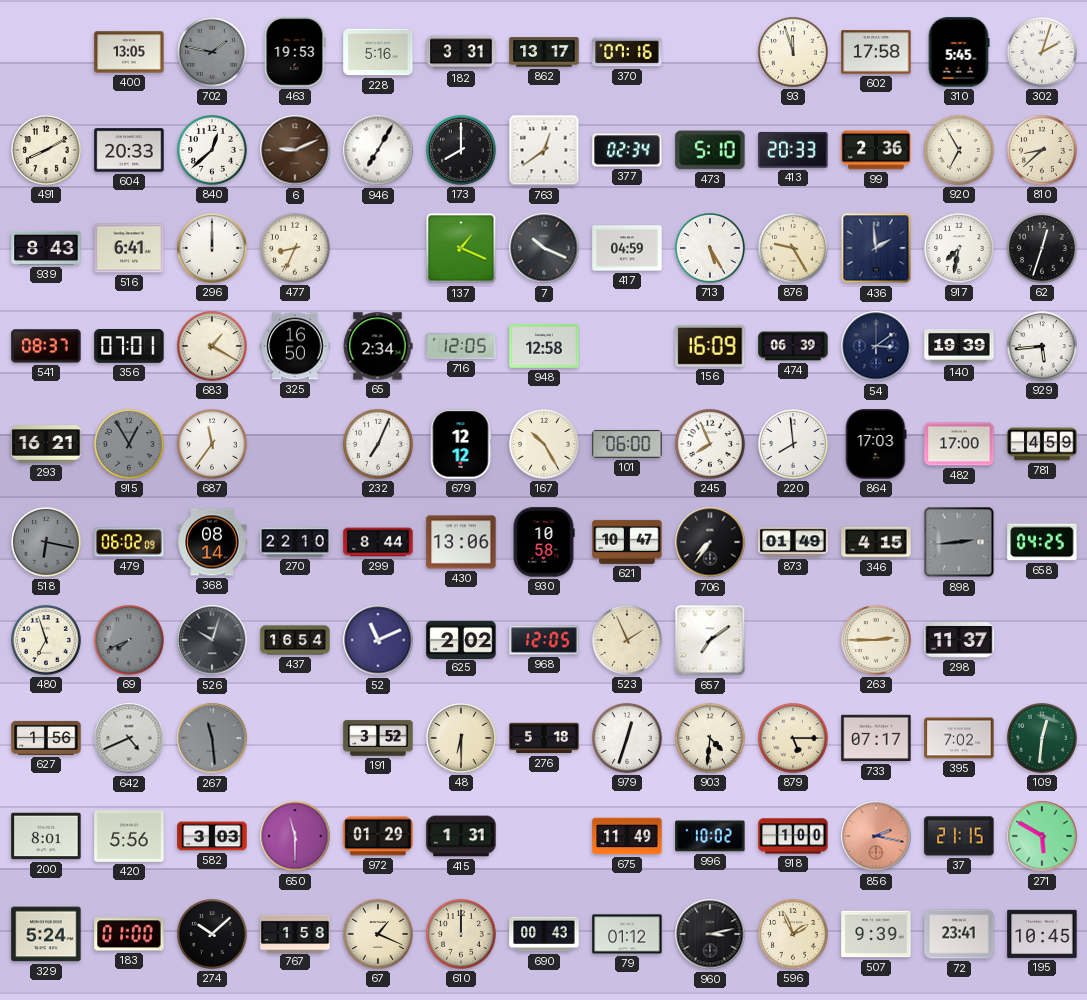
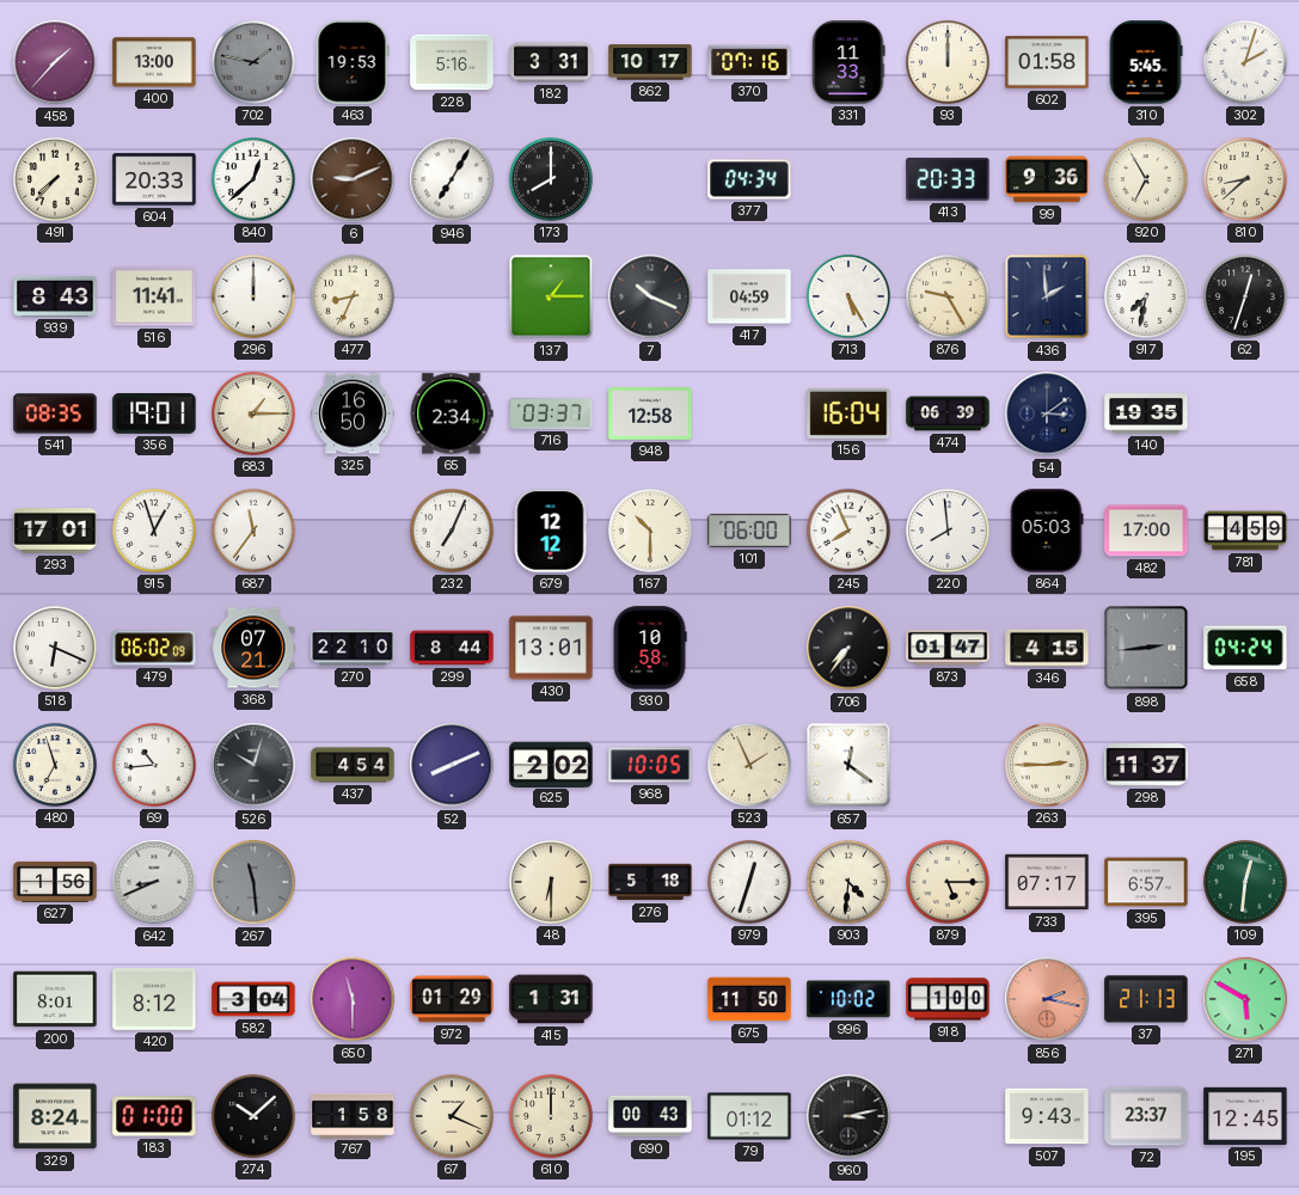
458: none -> 1:37
400: 13:05 -> 13:00
862: 13:17 -> 10:17
331: none -> 11:33
93: 11:57 -> 12:00
602: 17:58 -> 01:58
491: 8:10 -> 7:37
763: 12:39 -> none
377: 02:34 -> 04:34
473: 5:10 -> none
99: 2:36 -> 9:36
516: 6:41 -> 11:41
137: 1:19 -> 1:15
541: 08:37 -> 08:35
356: 07:01 -> 19:01
683: 1:20 -> 1:15
716: 12:05 -> 03:37
156: 16:09 -> 16:04
140: 19:39 -> 19:35
929: 5:44 -> none
293: 16:21 -> 17:01
915: 12:55 -> 12:57
915 dial: grey -> white
167: 10:25 -> 10:30
864: 17:03 -> 05:03
518: 6:17 -> 6:19
518 dial: grey -> white
368: 08:14 -> 07:21
430: 13:06 -> 13:01
621: 10:47 -> none
873: 01:49 -> 01:47
658: 04:25 -> 04:24
69: 7:41 -> 10:44
69 dial: grey -> white
437: 16:54 -> 4:54
52: 11:11 -> 8:11
968: 12:05 -> 10:05
657: 7:09 -> 12:21
642: 4:41 -> 8:41
191: 3:52 -> none
395: 7:02 -> 6:57
420: 5:56 -> 8:12
582: 3:03 -> 3:04
675: 11:49 -> 11:50
37: 21:15 -> 21:13
329: 5:24 -> 8:24
596: 1:56 -> none
507: 9:39 -> 9:43
72: 23:41 -> 23:37
195: 10:45 -> 12:45
